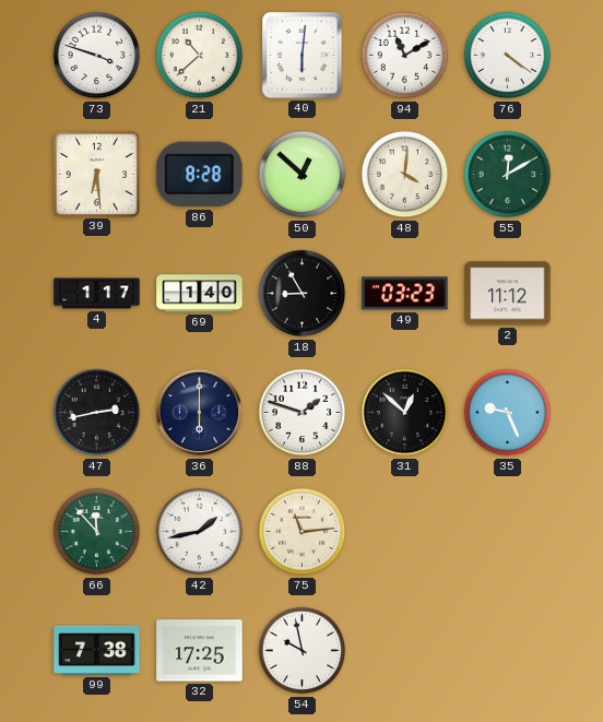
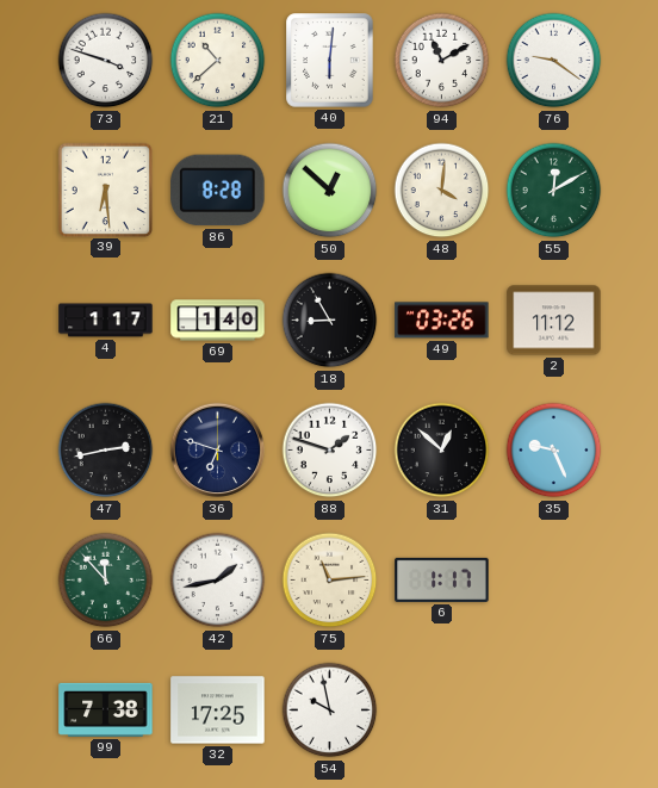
76: 4:21 -> 9:21
49: 03:23 -> 03:26
36: 6:00 -> 6:48
6: none -> 1:17
